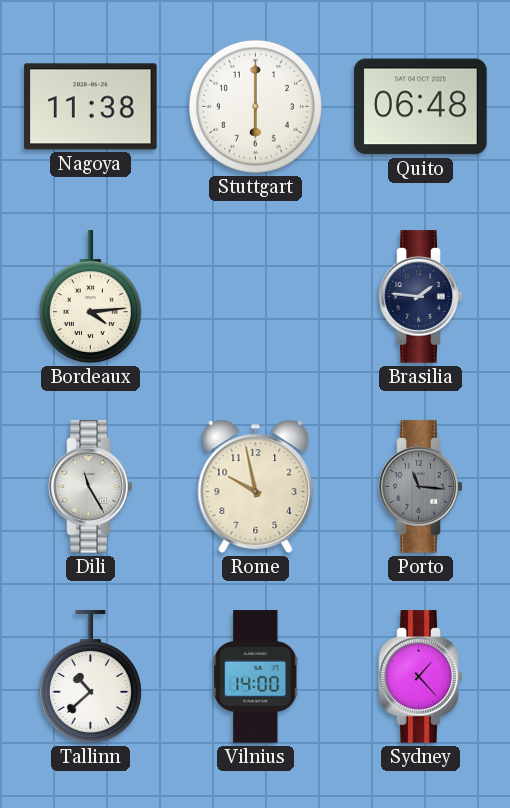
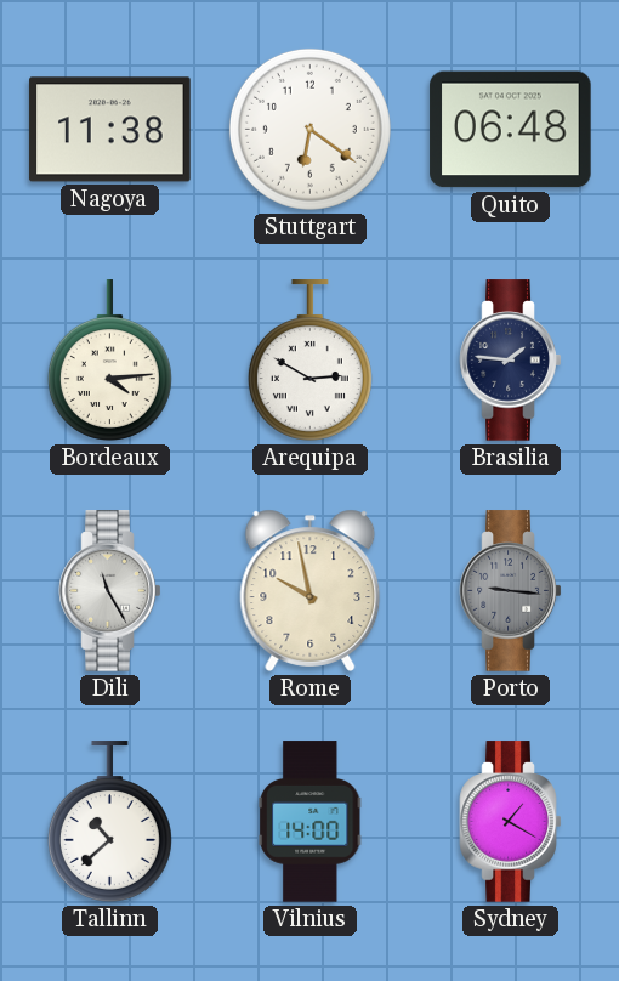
Stuttgart: 6:00 -> 6:21
Arequipa: none -> 2:50
Porto: 11:16 -> 9:16
Sydney: 1:23 -> 1:20
